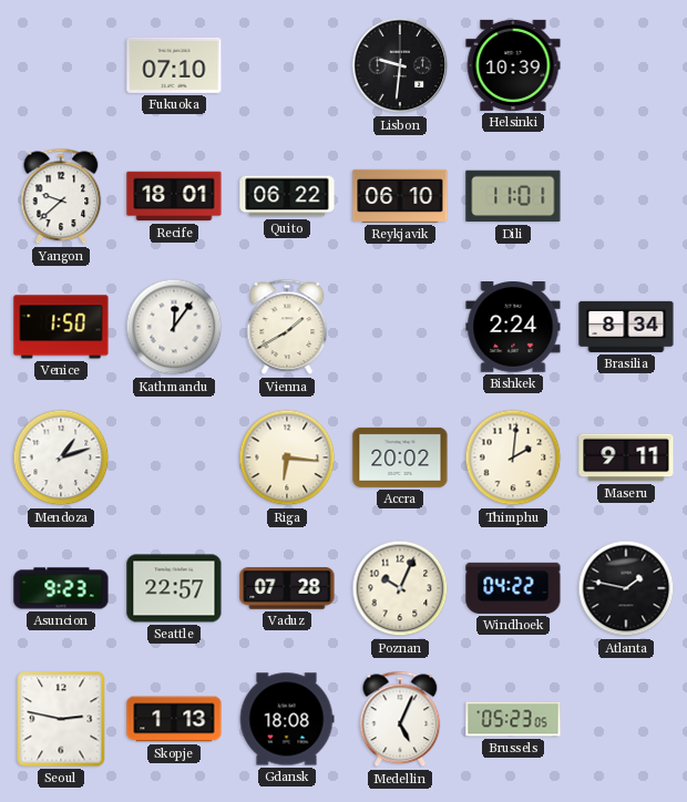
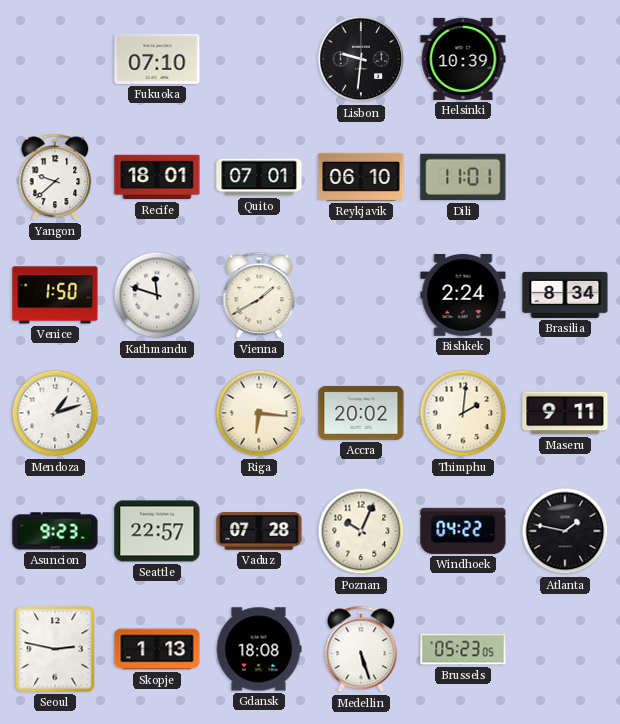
Quito: 06:22 -> 07:01
Kathmandu: 12:06 -> 11:48
Medellin: 5:04 -> 5:27
